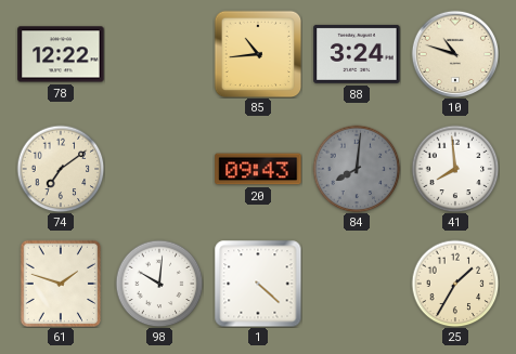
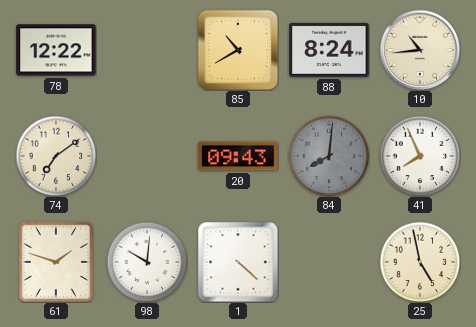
85: 10:44 -> 10:40
88: 3:24 -> 8:24
10: 10:48 -> 10:44
41: 7:59 -> 7:56
25: 1:35 -> 4:58
